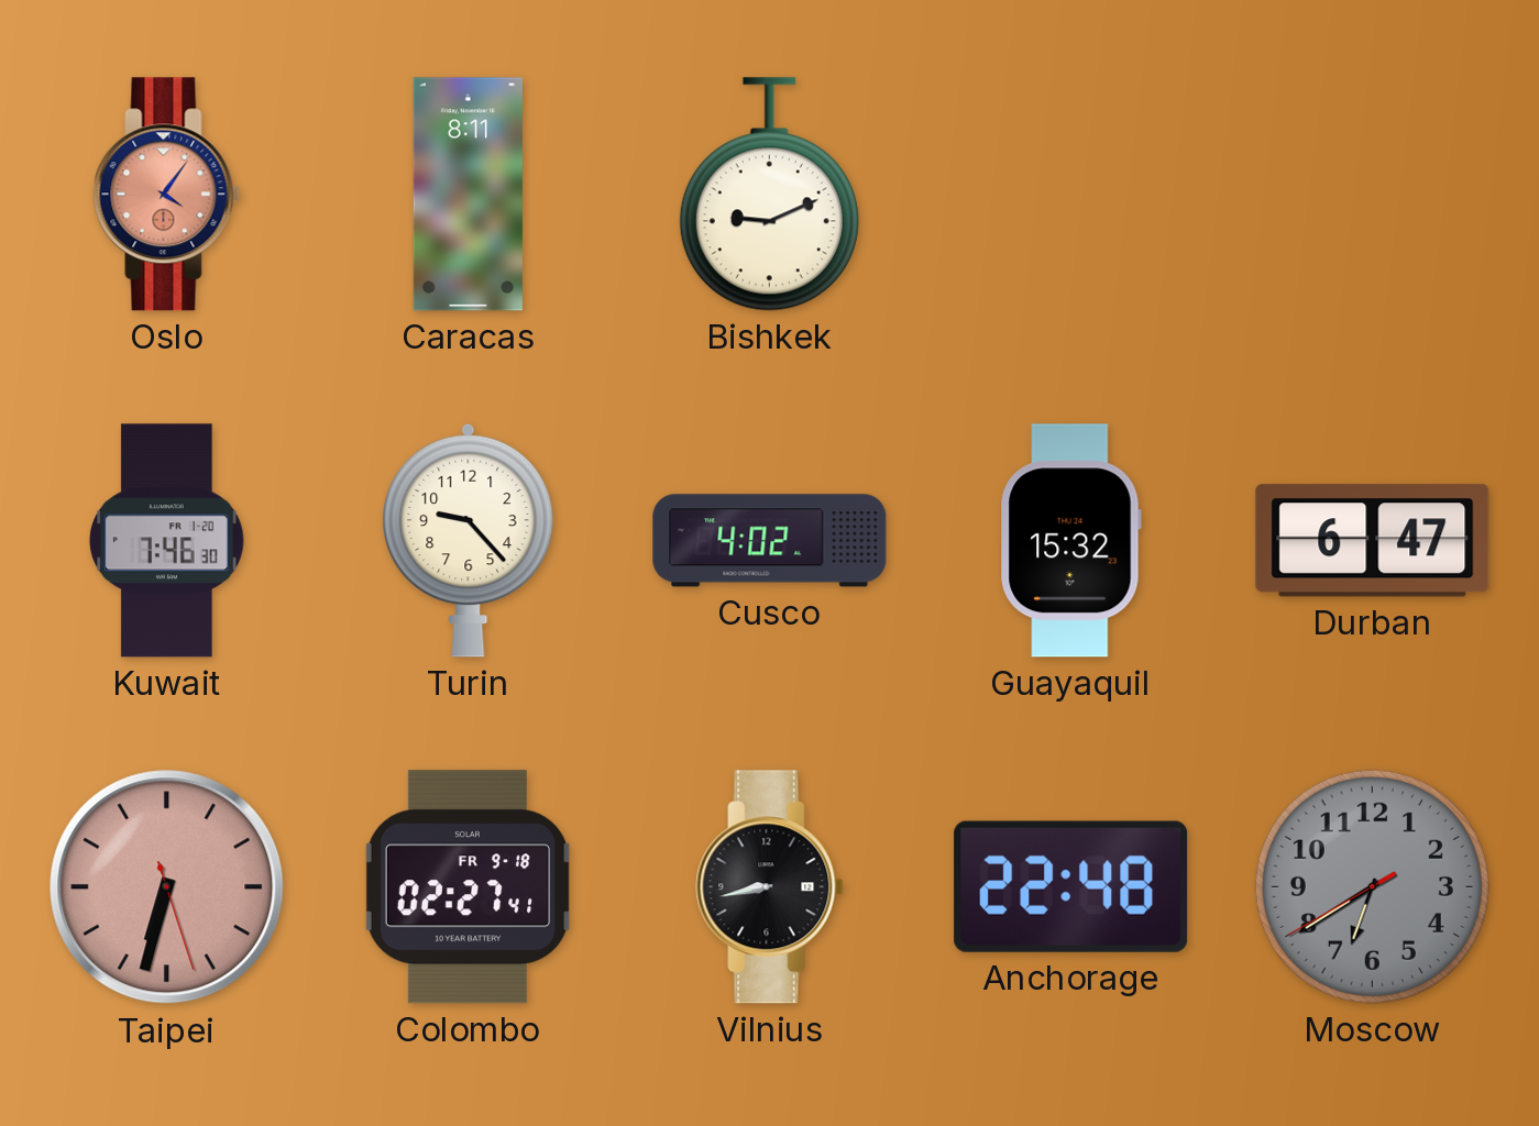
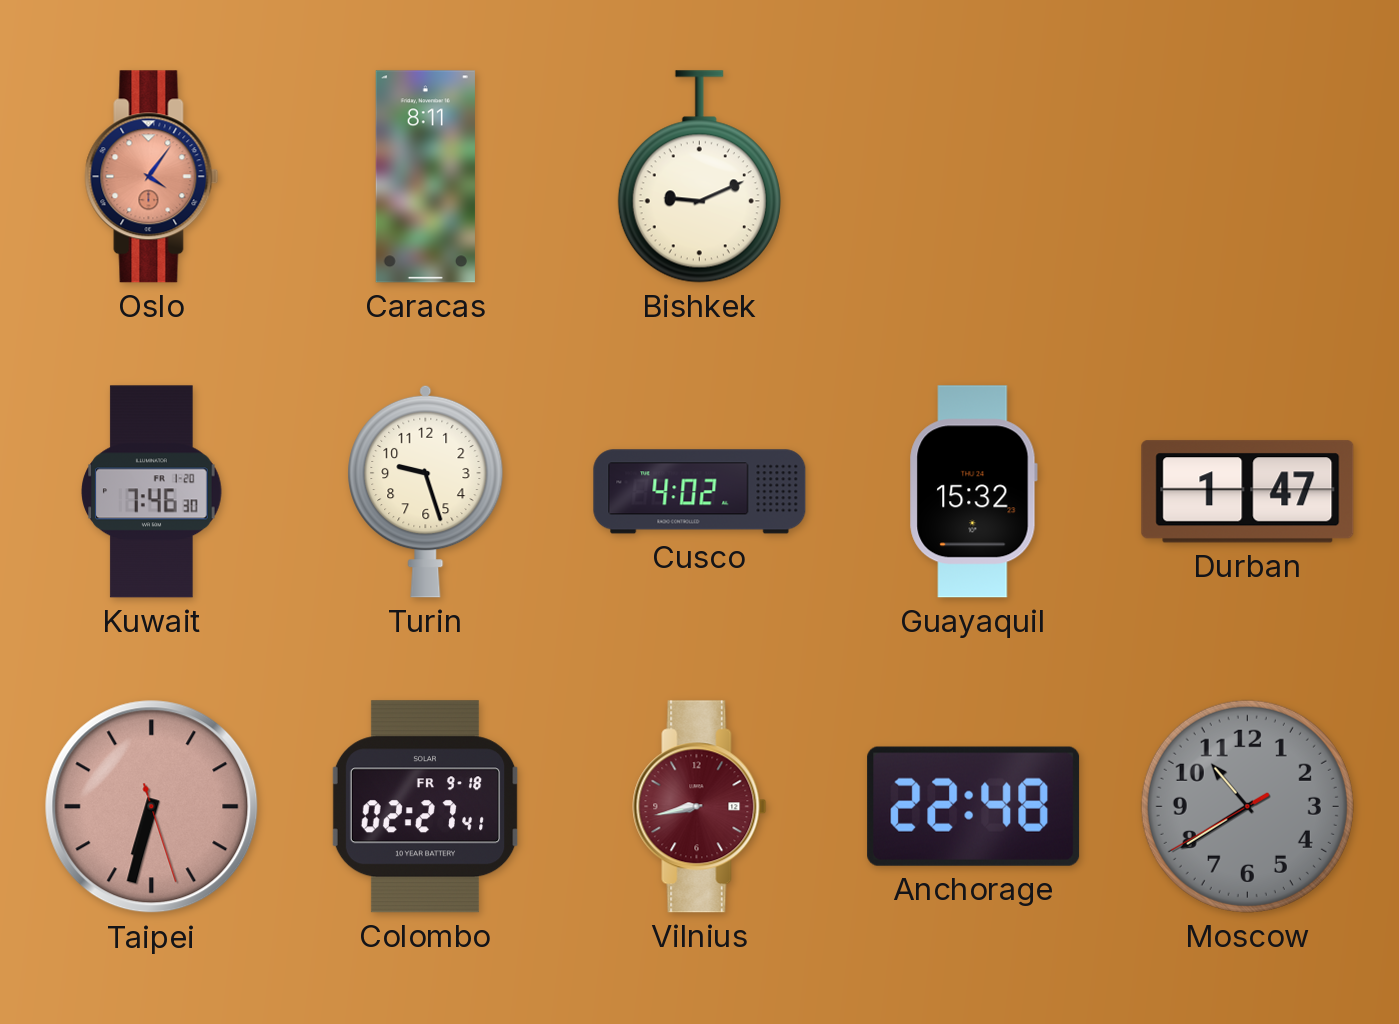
Turin: 9:23 -> 9:27
Durban: 6:47 -> 1:47
Vilnius dial: black -> burgundy
Moscow: 6:39 -> 10:39
